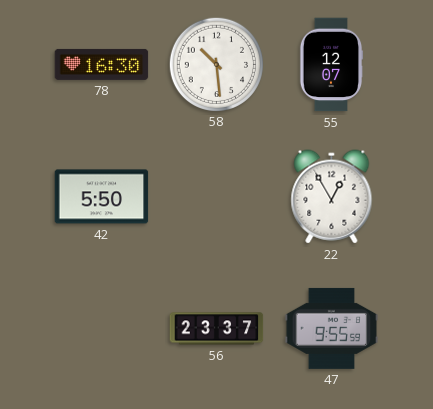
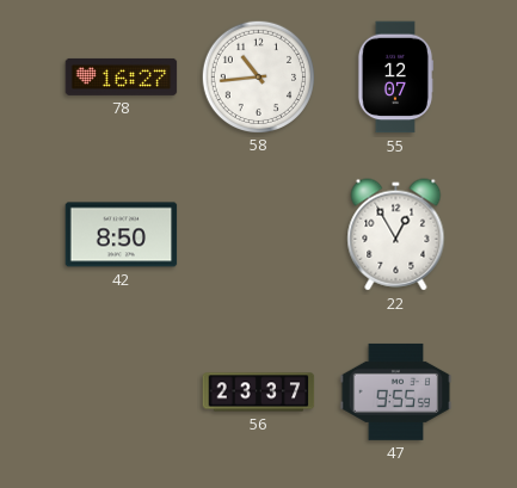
78: 16:30 -> 16:27
58: 10:29 -> 10:44
42: 5:50 -> 8:50
